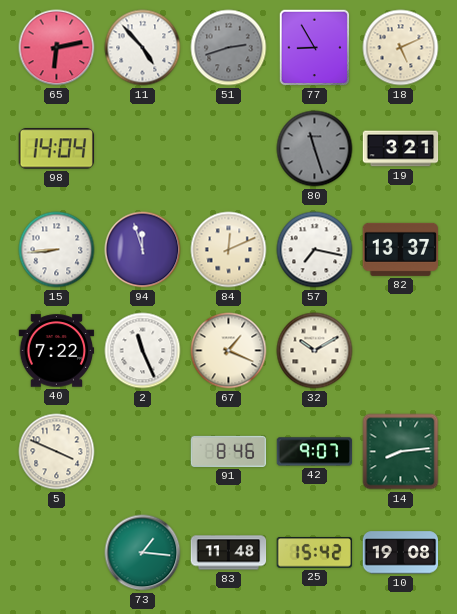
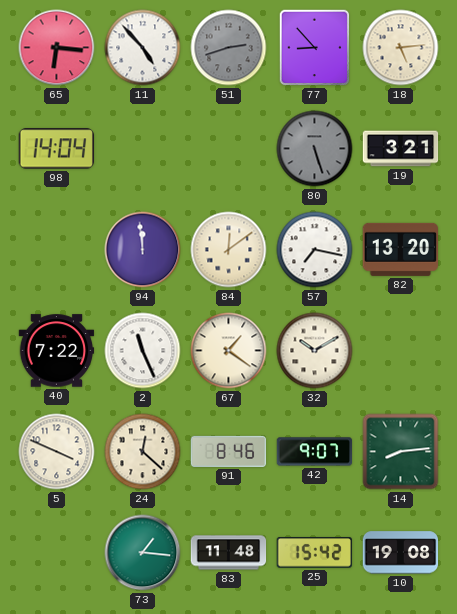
65: 6:13 -> 6:16
77: 8:55 -> 8:53
18: 5:11 -> 5:14
80: 11:27 -> 5:27
15: 8:44 -> none
94: 11:57 -> 11:59
84: 12:11 -> 12:09
82: 13:37 -> 13:20
67: 1:19 -> 1:21
24: none -> 12:22
